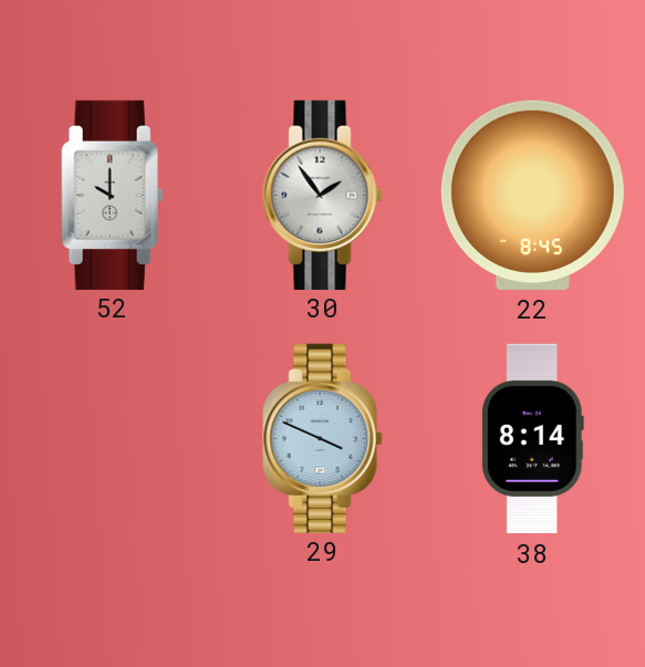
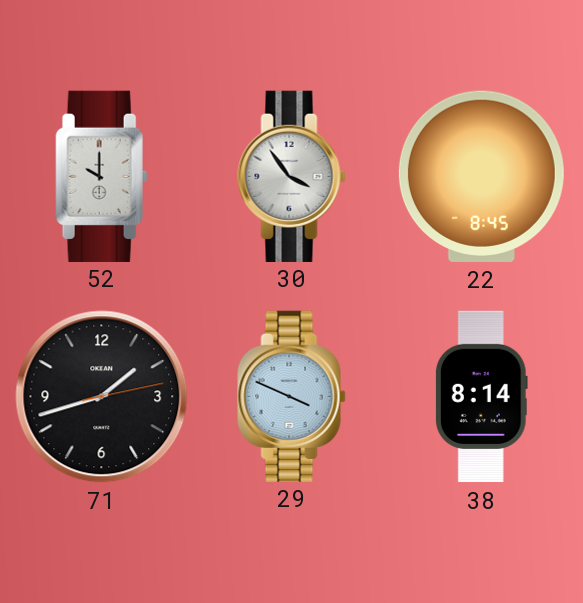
30: 1:54 -> 3:54
71: none -> 1:42
